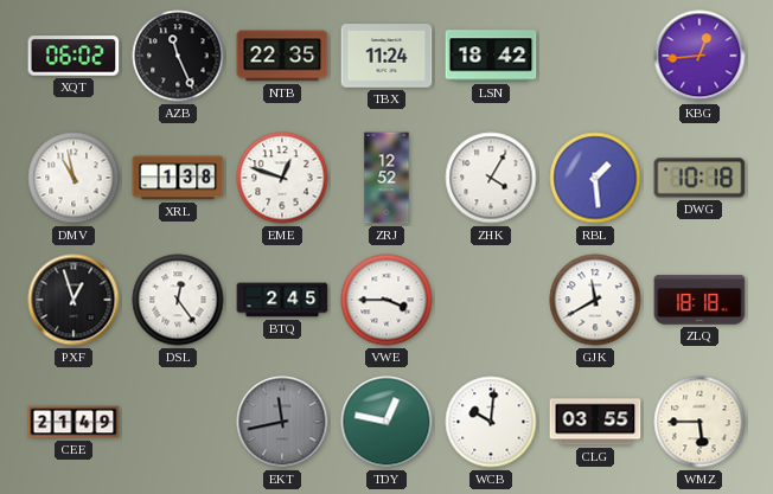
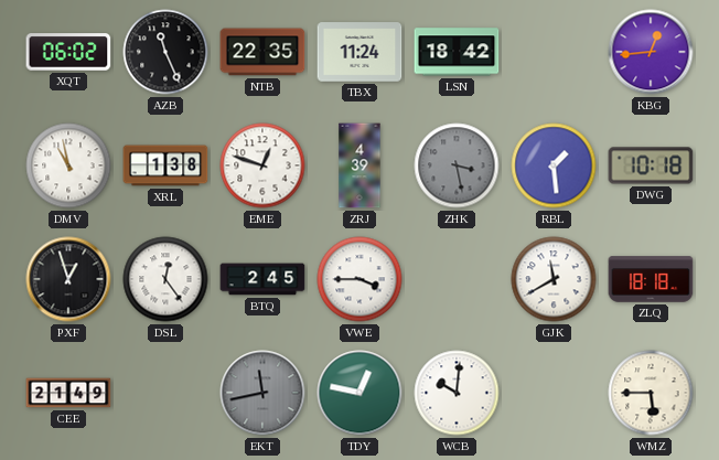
ZRJ: 12:52 -> 4:39
ZHK: 4:05 -> 3:28
ZHK dial: white -> grey
CLG: 03:55 -> none
